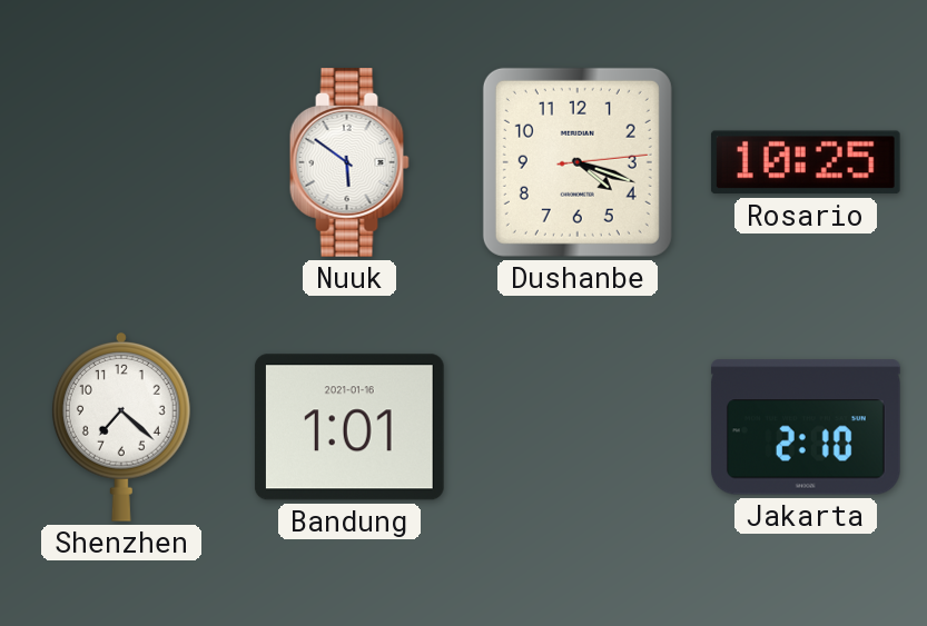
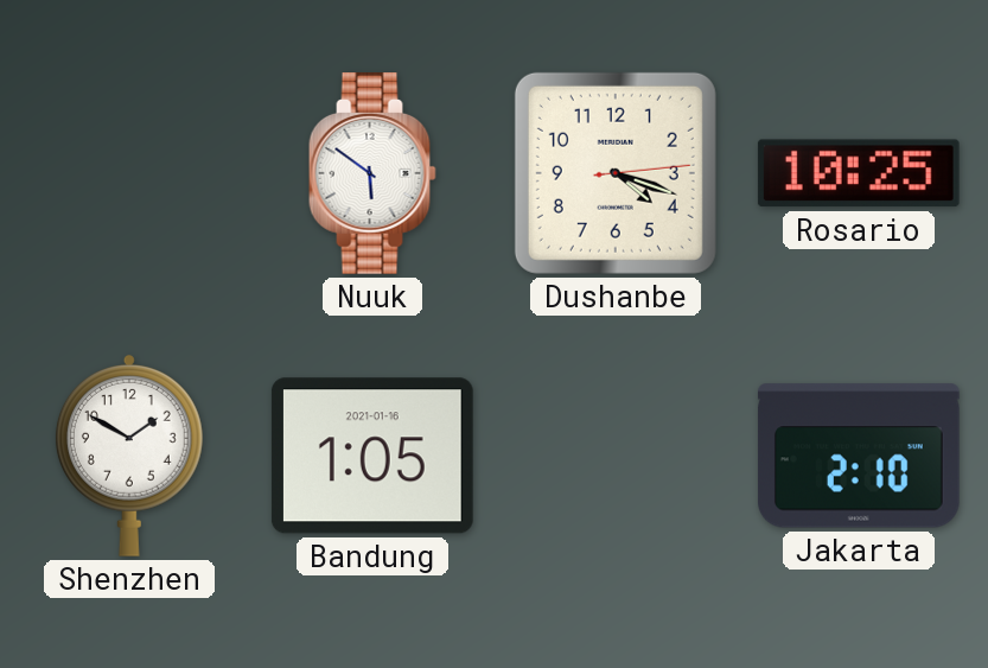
Shenzhen: 7:22 -> 1:50
Bandung: 1:01 -> 1:05
